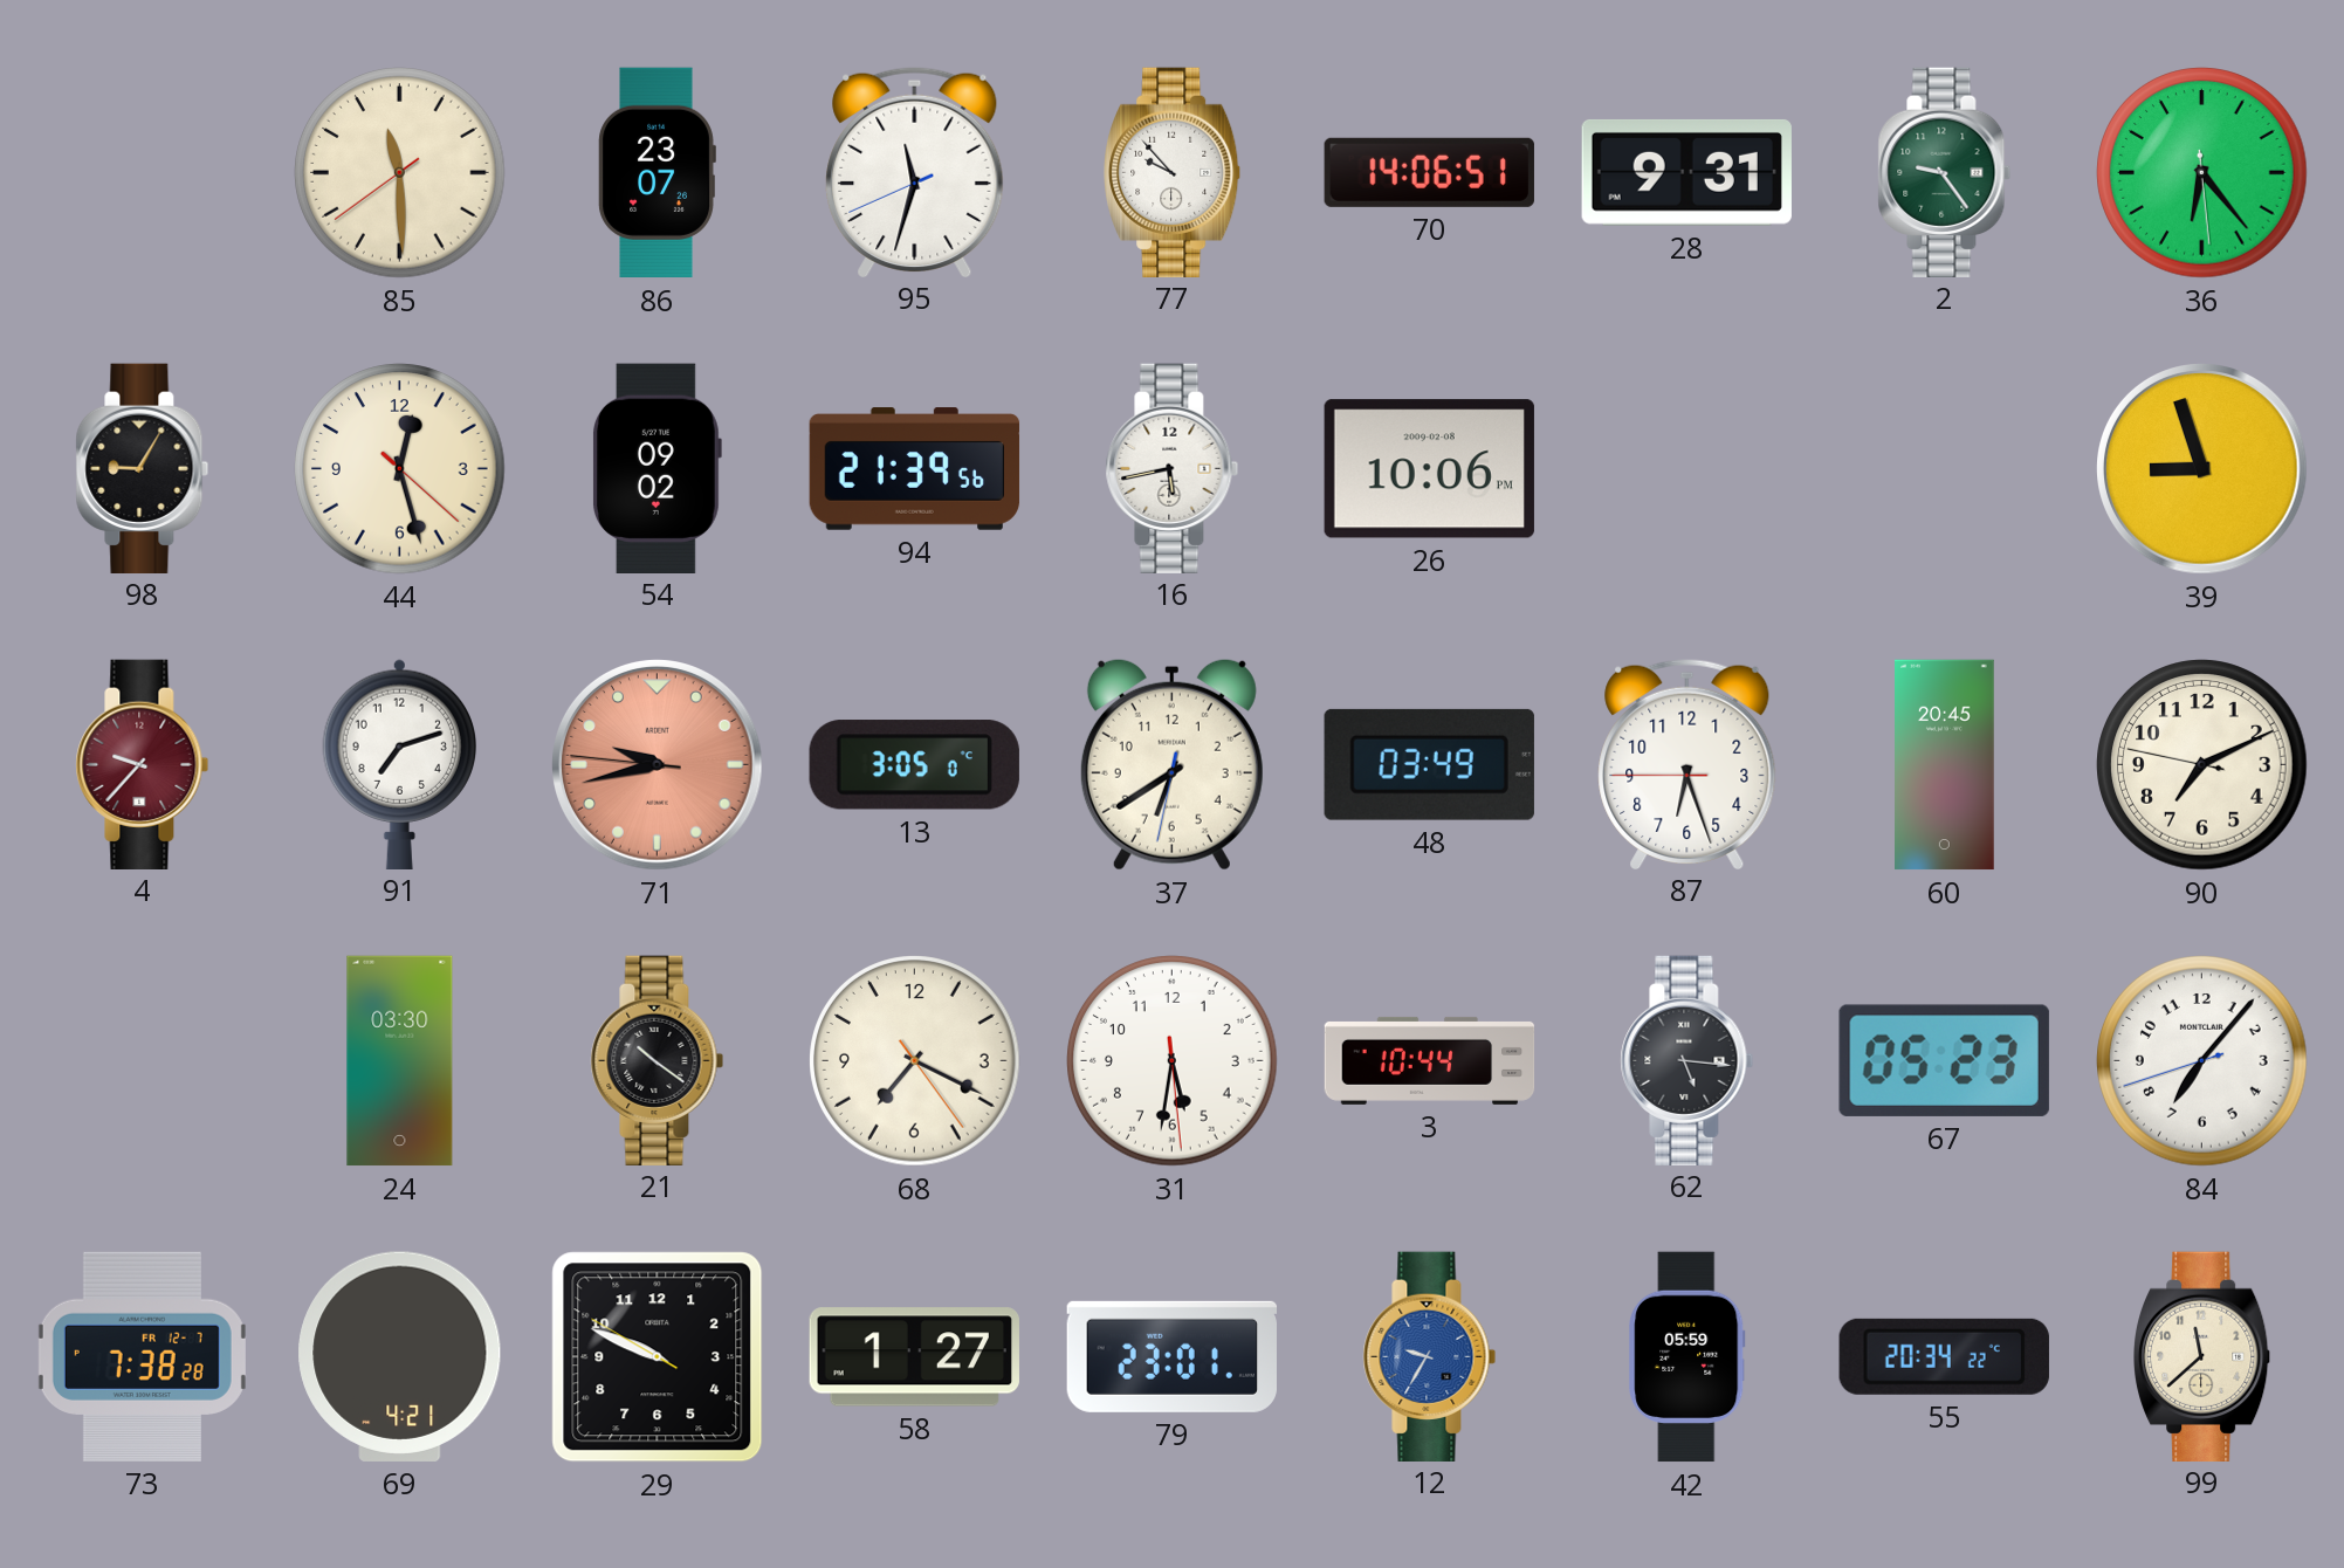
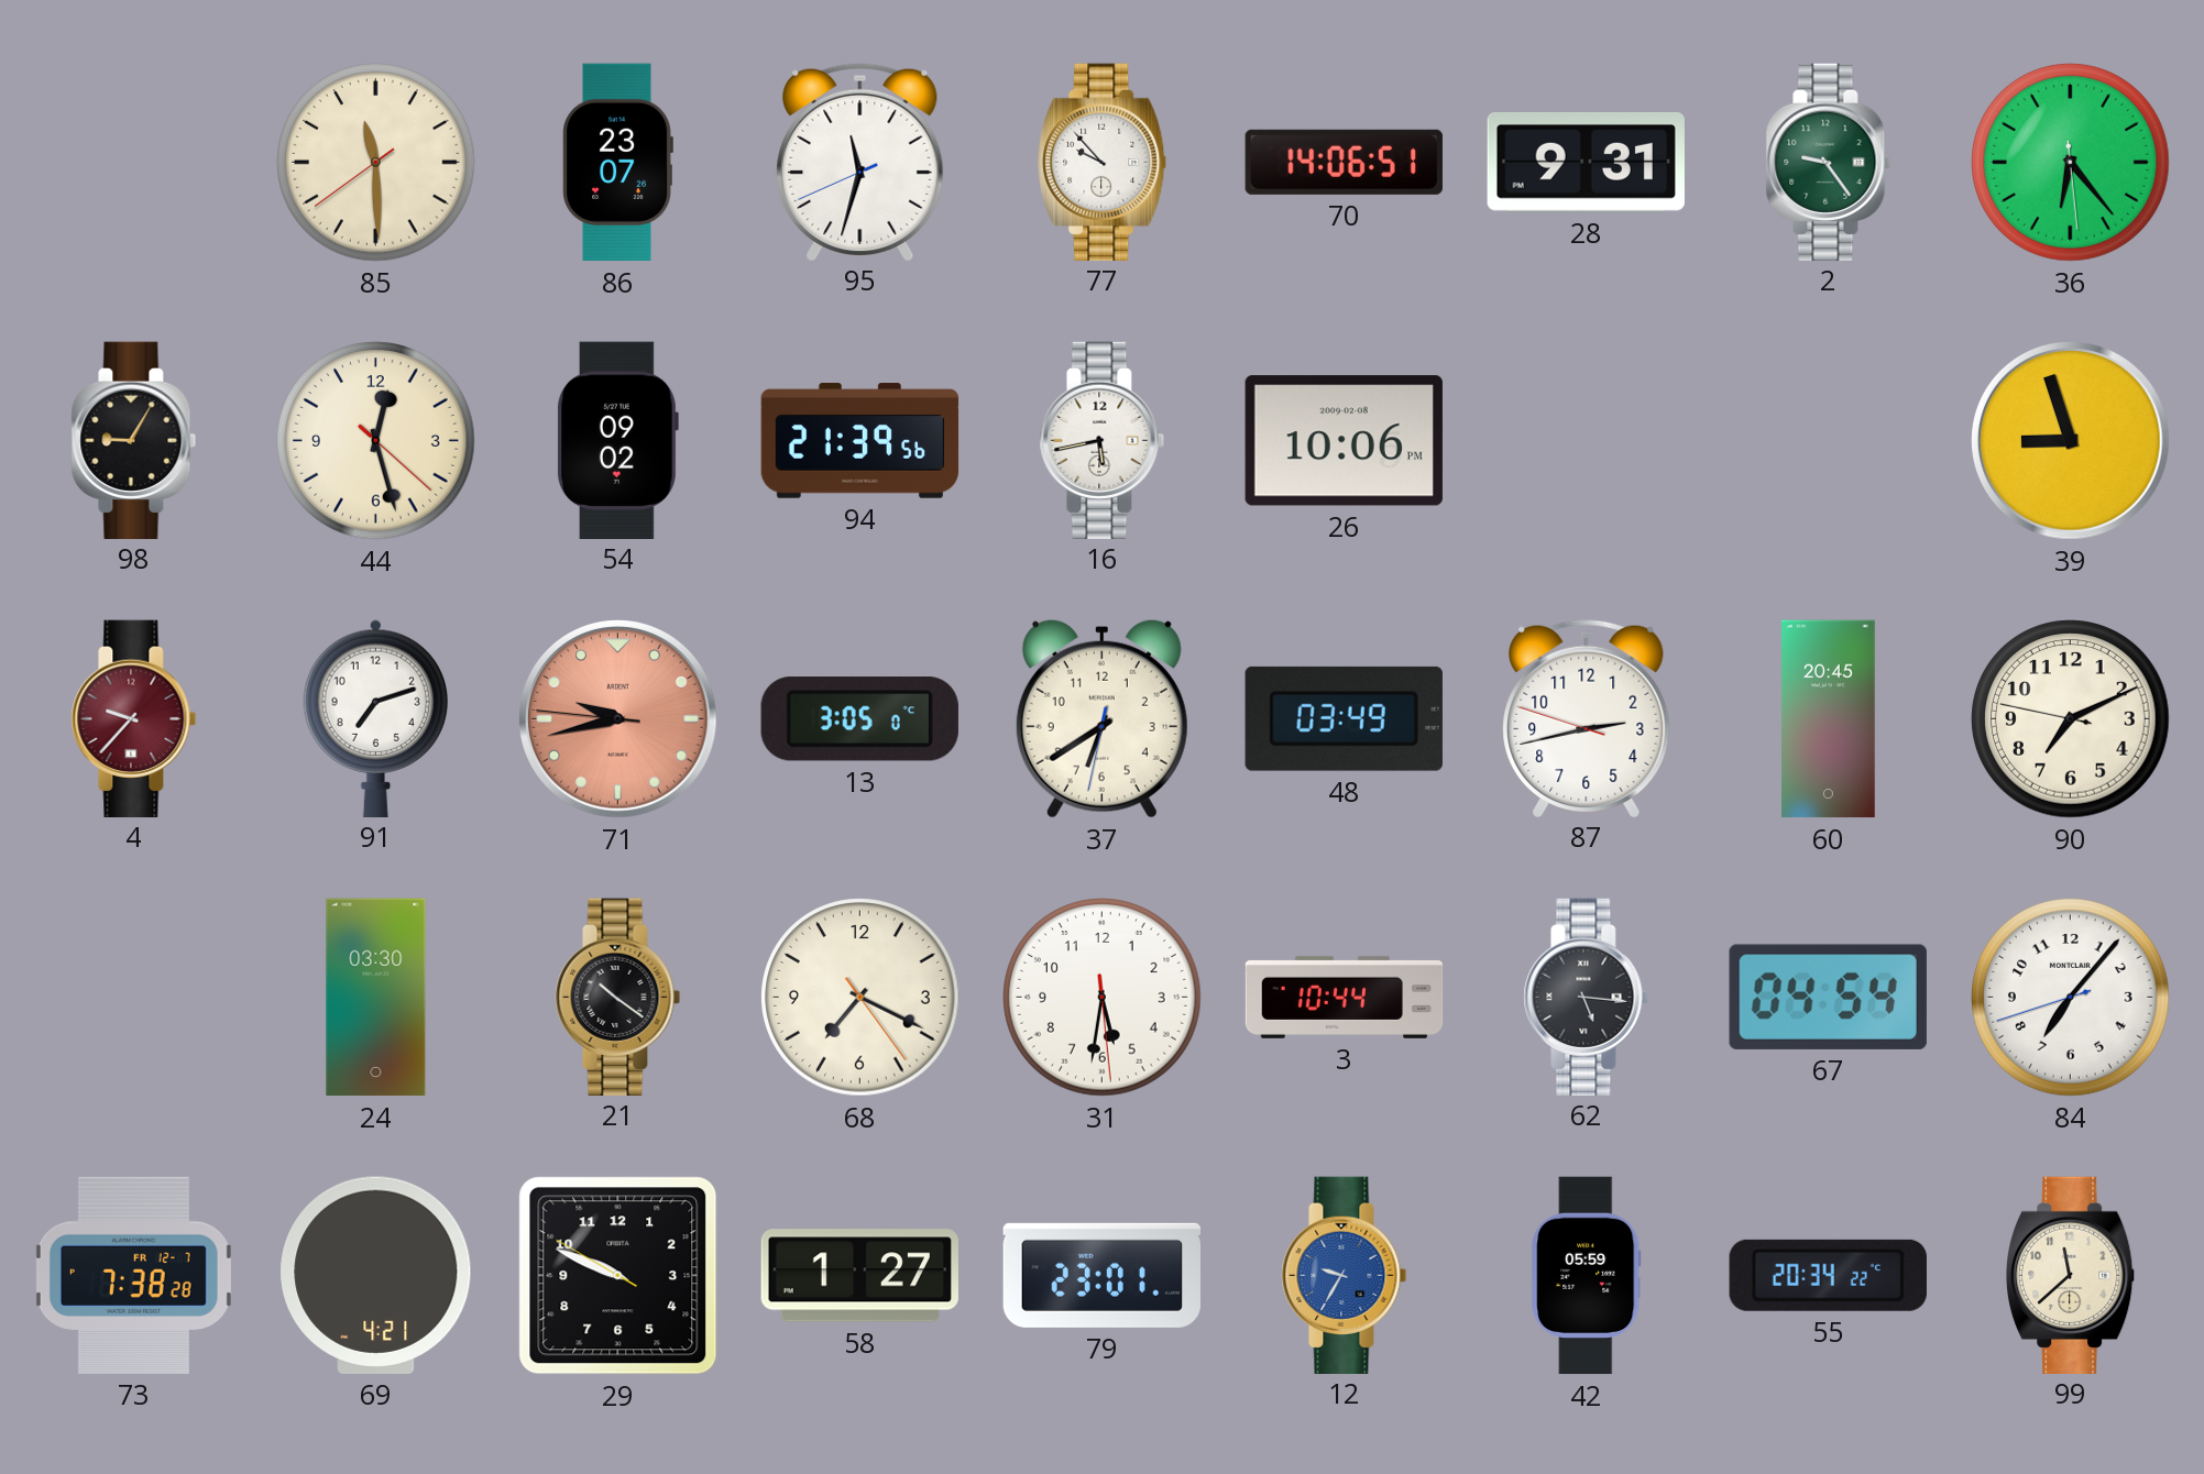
87: 6:26 -> 2:42
67: 05:23 -> 04:54
